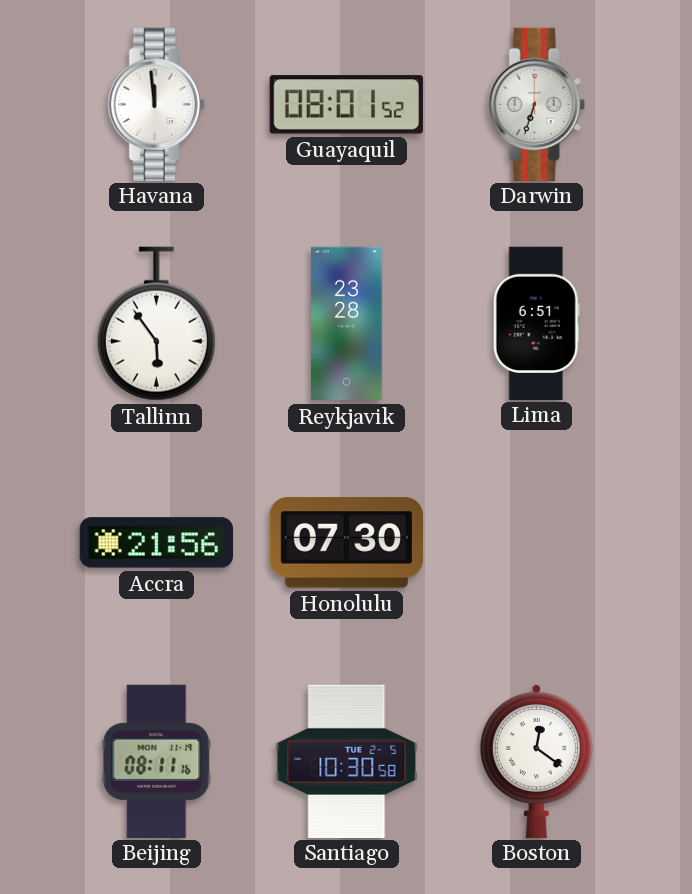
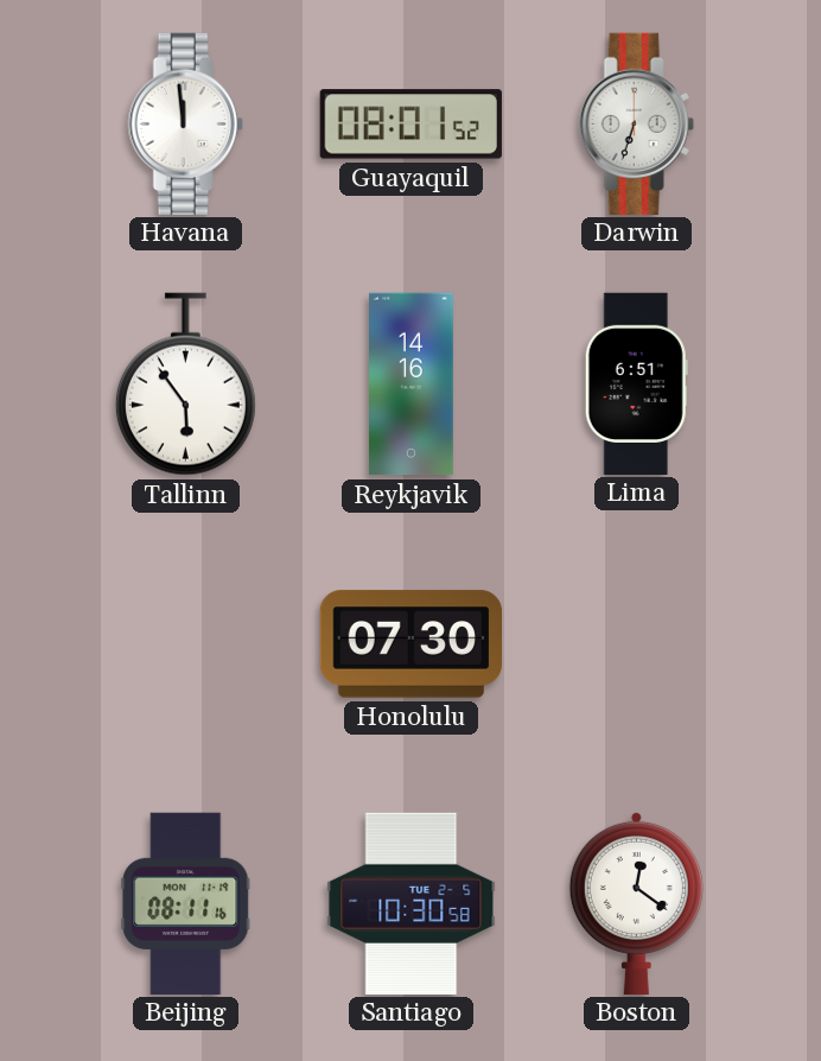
Reykjavik: 23:28 -> 14:16
Accra: 21:56 -> none
